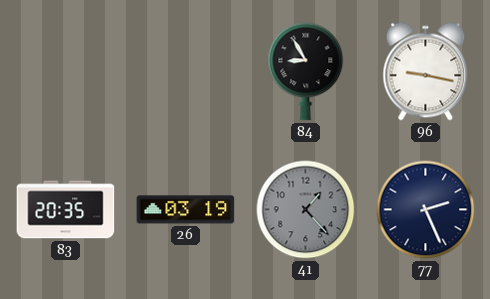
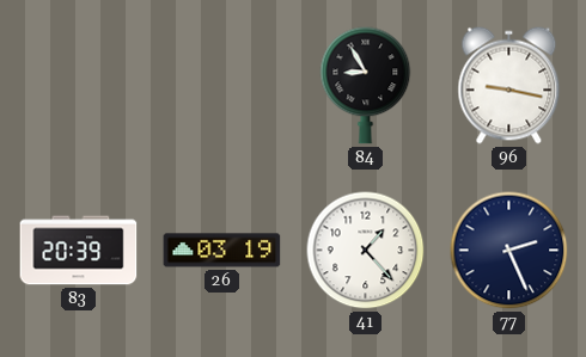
83: 20:35 -> 20:39
41 dial: grey -> white
